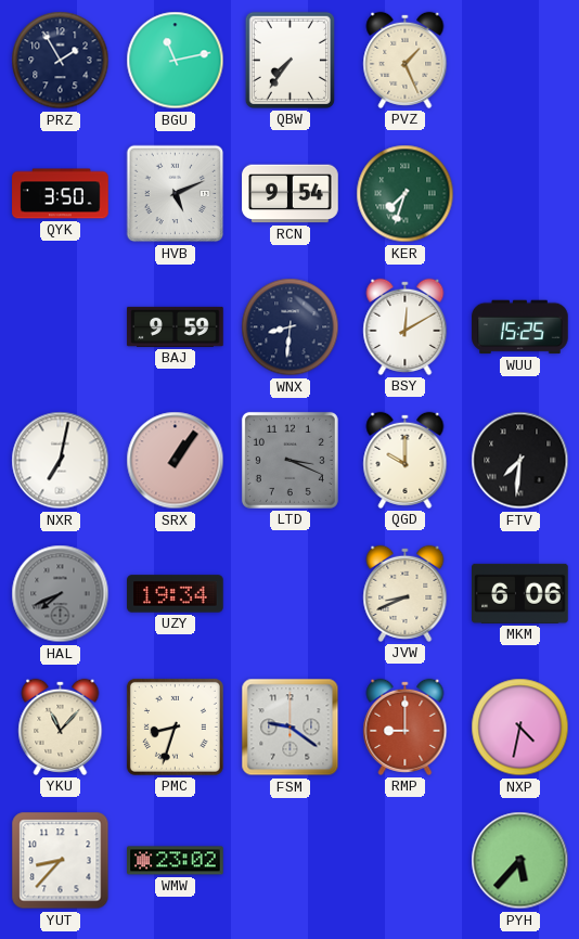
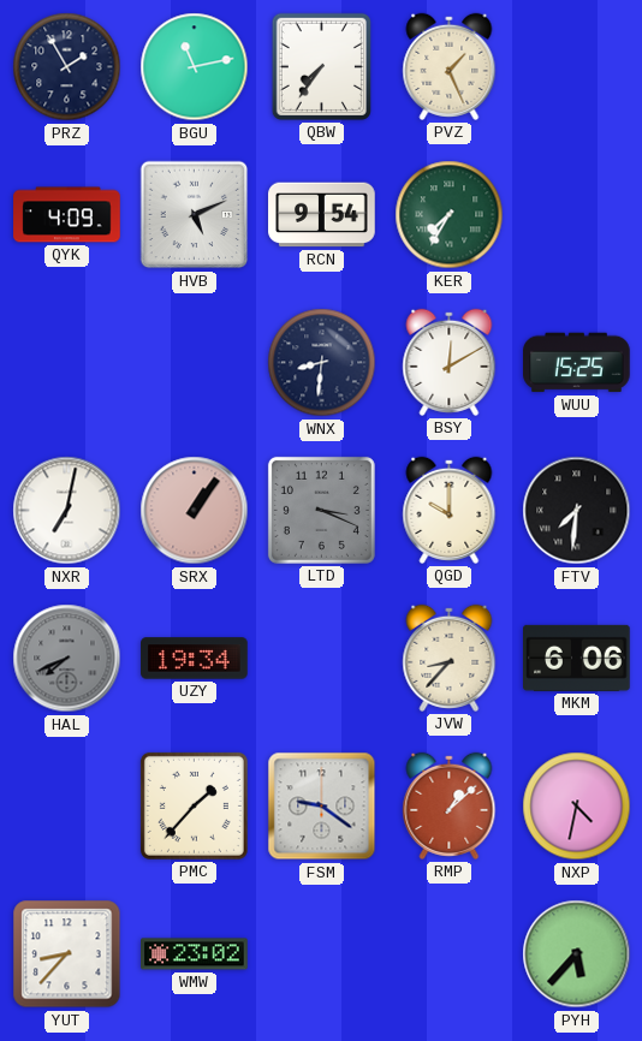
QYK: 3:50 -> 4:09
KER: 7:33 -> 7:35
BAJ: 9:59 -> none
JVW: 8:41 -> 8:37
YKU: 11:07 -> none
PMC: 8:33 -> 1:37
RMP: 9:00 -> 1:08
